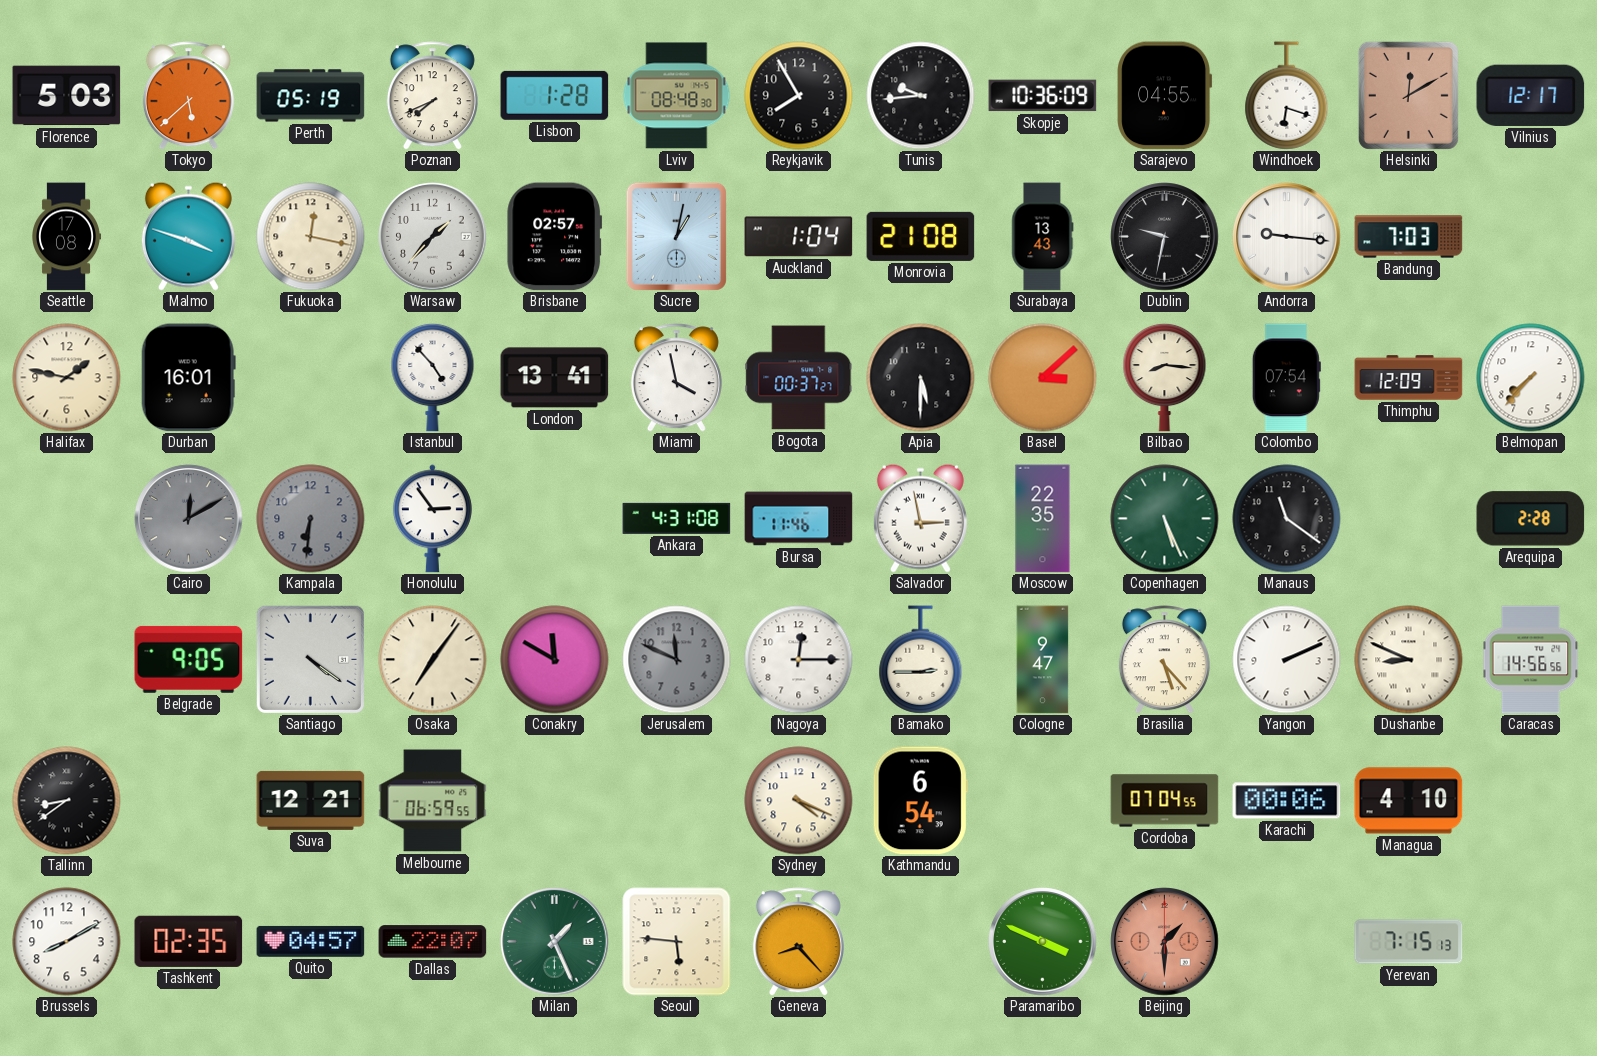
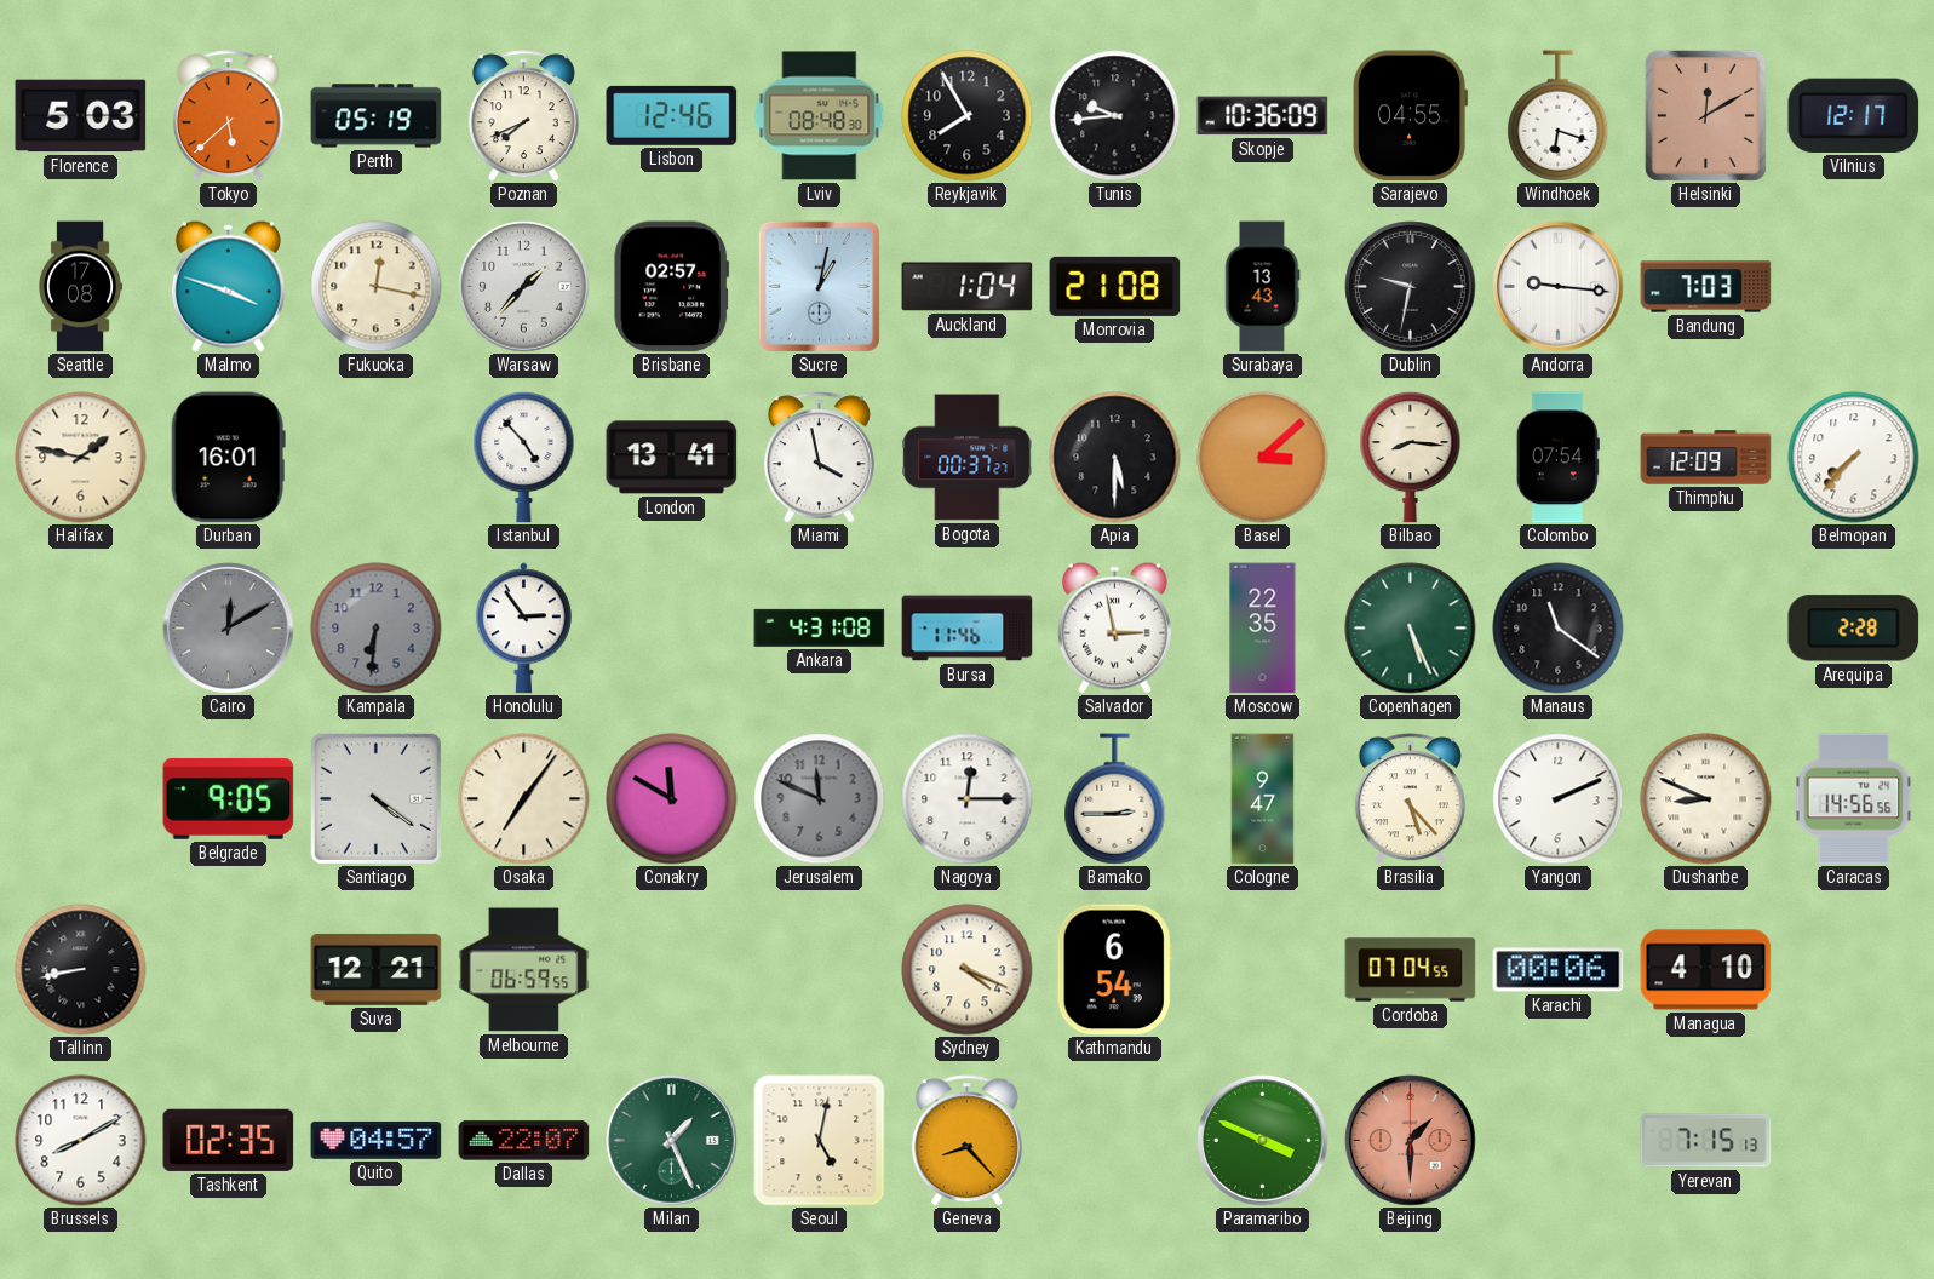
Lisbon: 1:28 -> 12:46
Tallinn: 8:39 -> 8:43
Seoul: 5:46 -> 5:02
